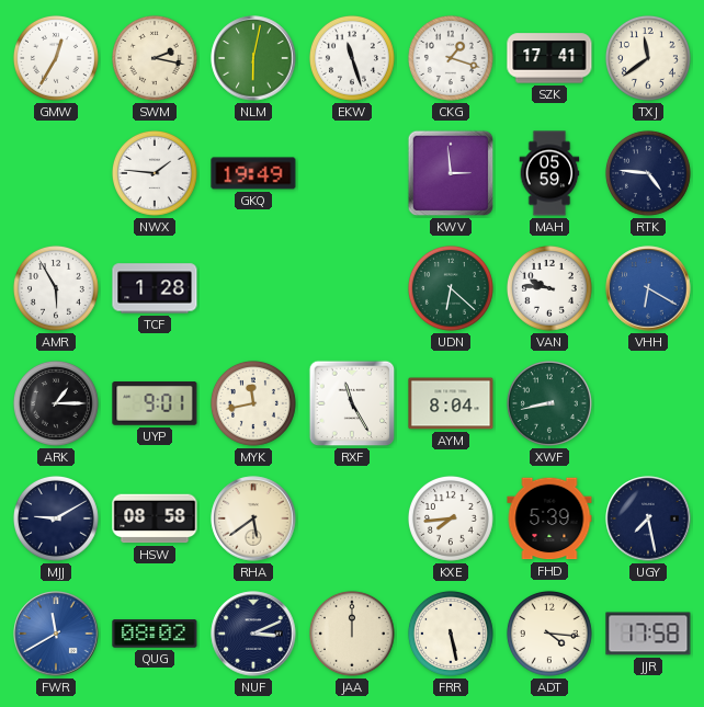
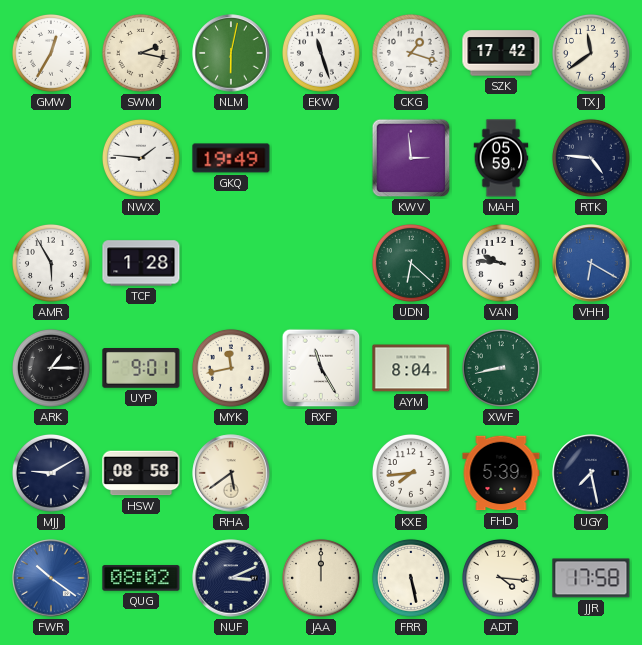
SZK: 17:41 -> 17:42
FWR: 11:40 -> 10:21
